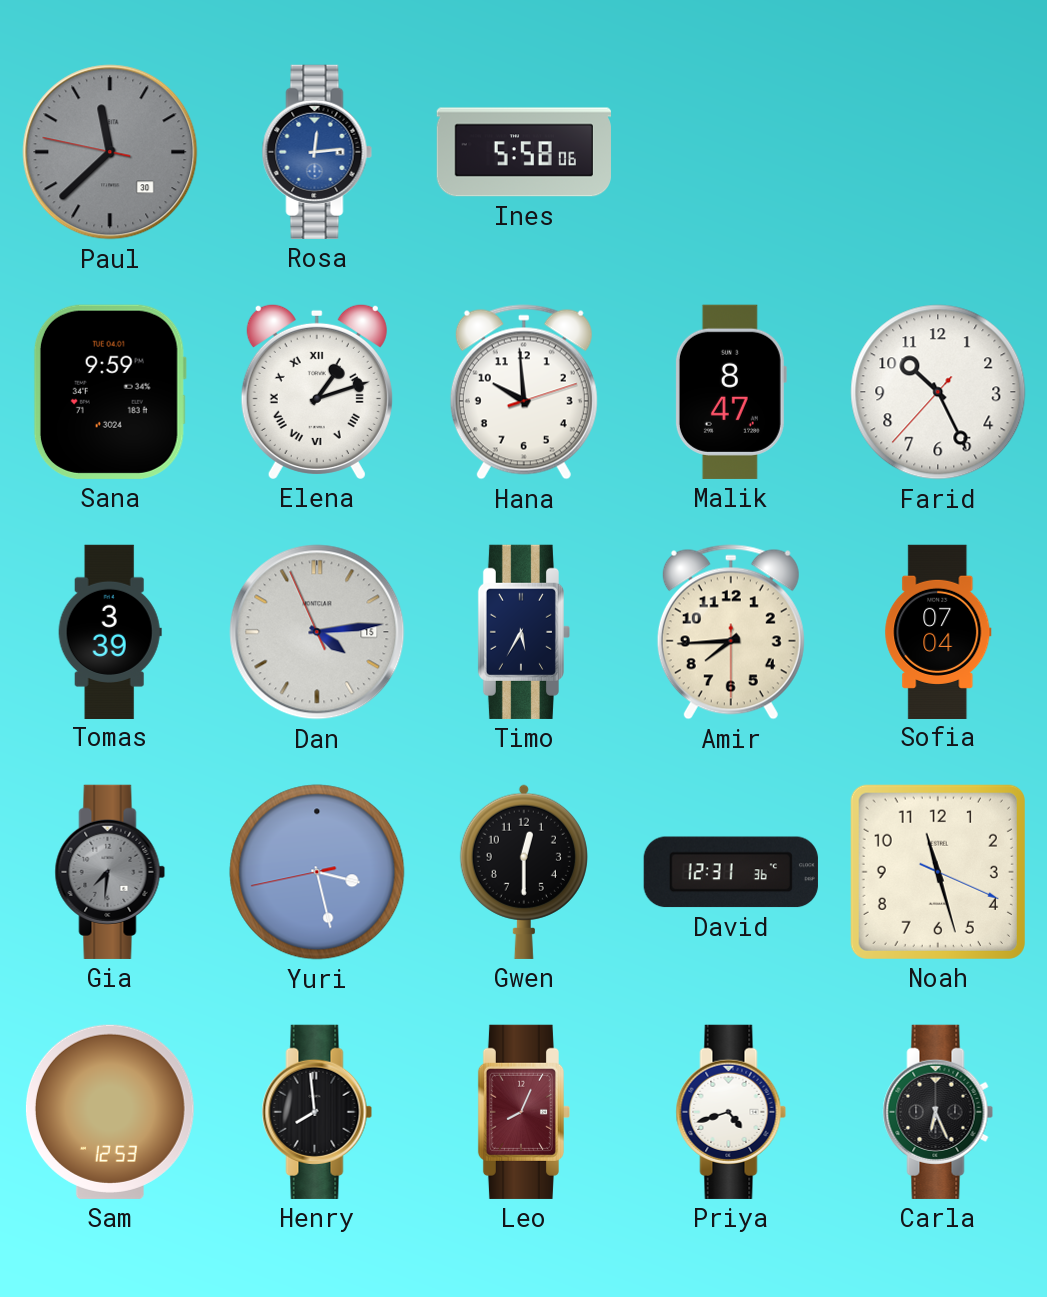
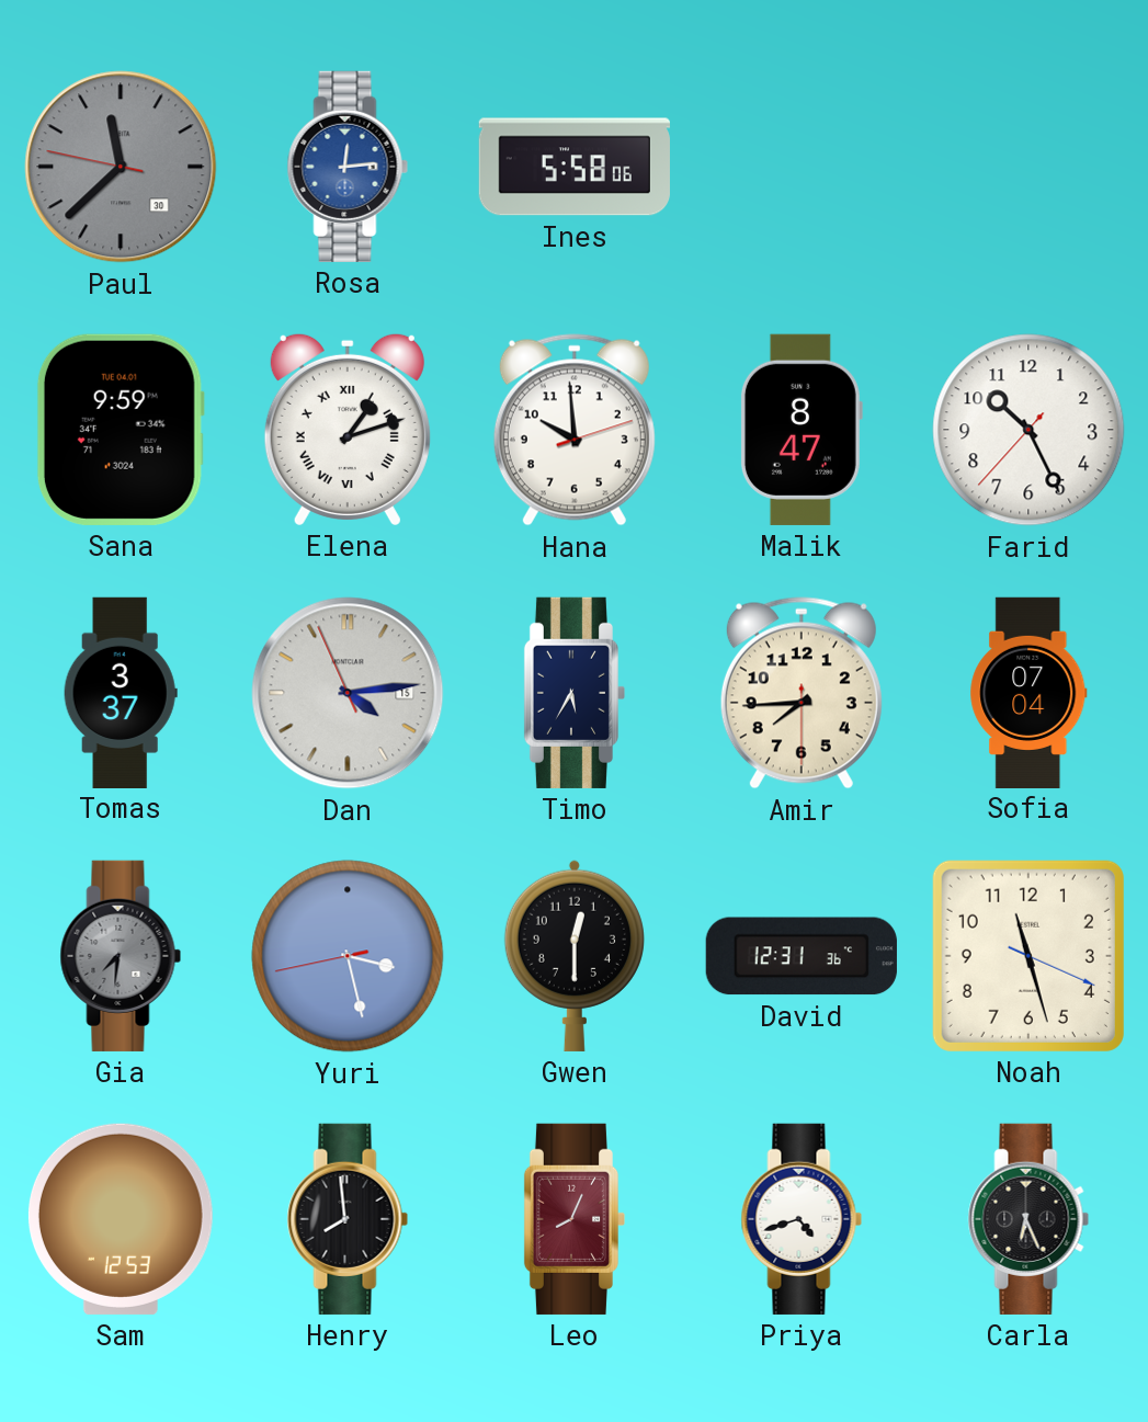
Tomas: 3:39 -> 3:37
